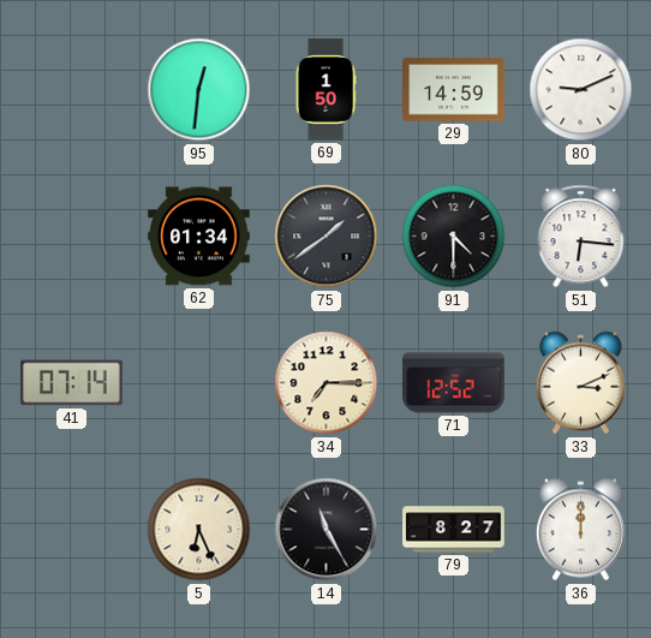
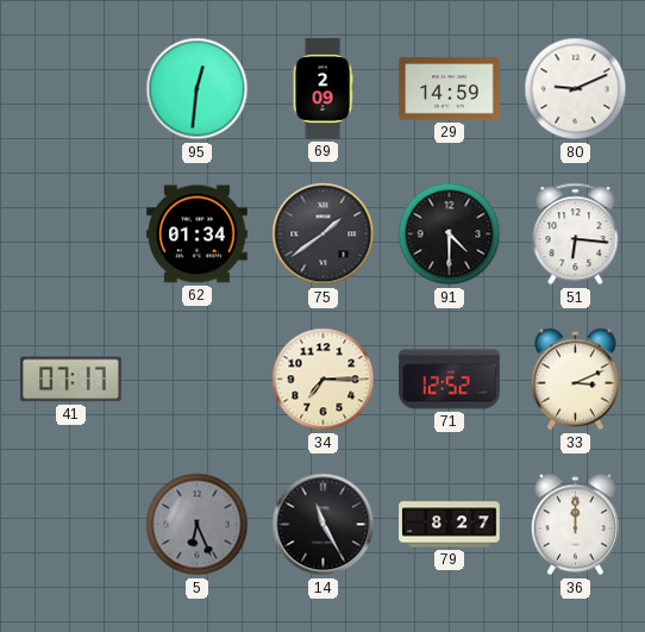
69: 1:50 -> 2:09
41: 07:14 -> 07:17
5 dial: cream -> grey
